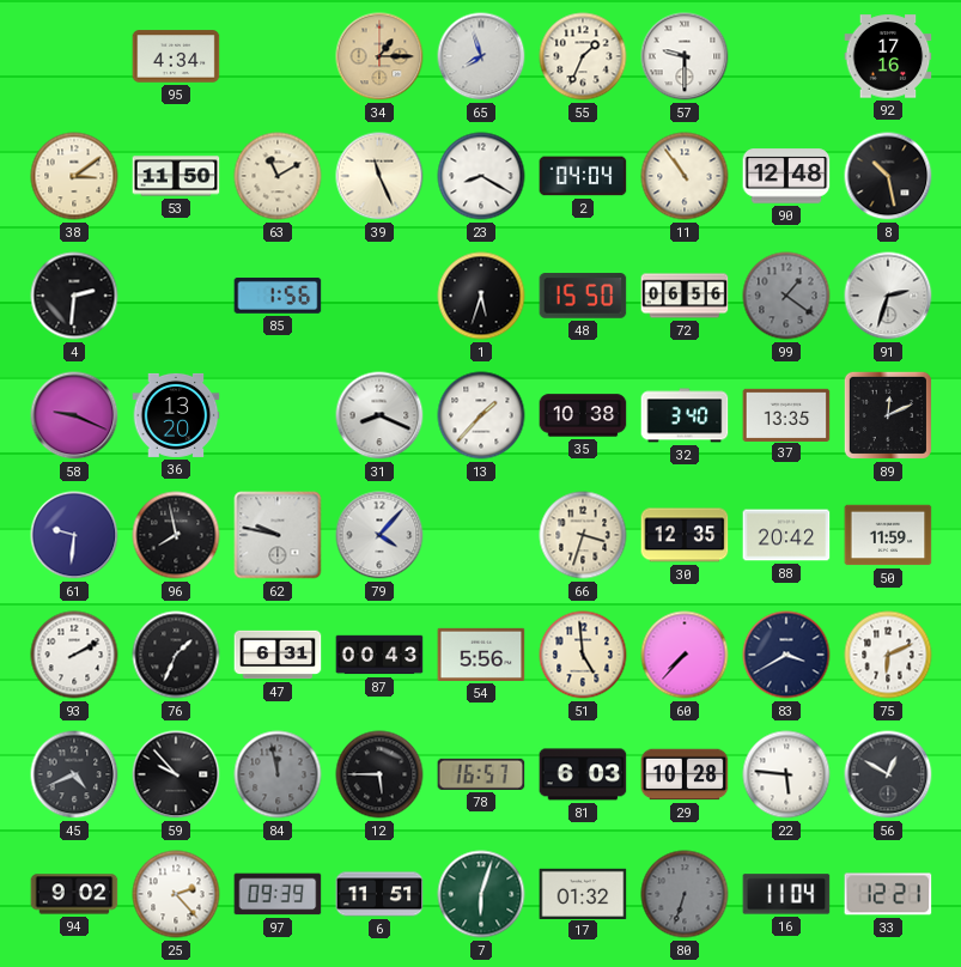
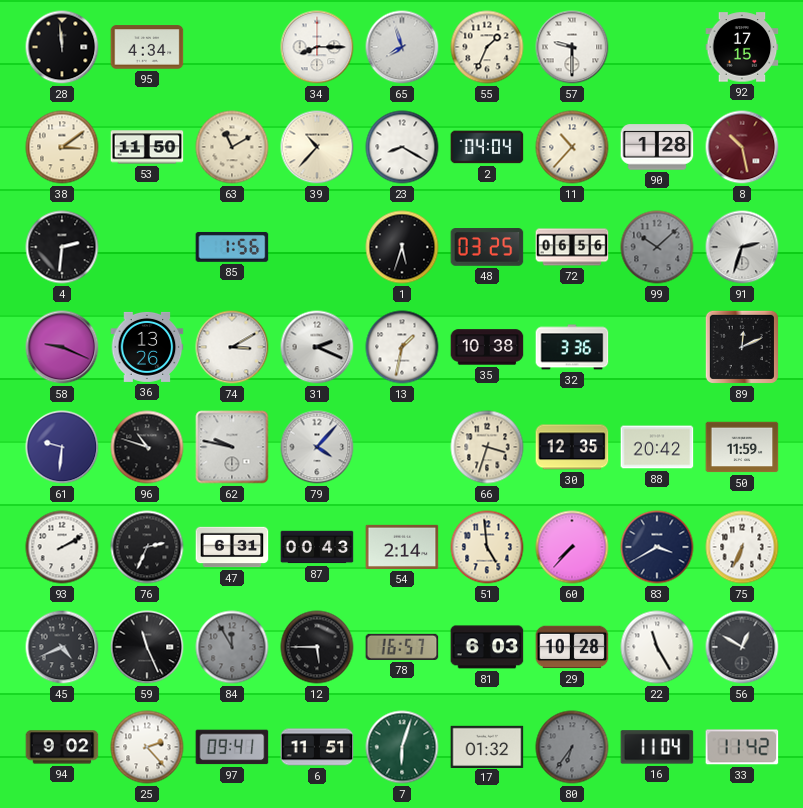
28: none -> 11:59
34: 1:15 -> 8:15
34 dial: champagne -> white
92: 17:16 -> 17:15
39: 11:26 -> 10:37
11: 10:54 -> 10:37
90: 12:48 -> 1:28
8 dial: black -> burgundy
48: 15:50 -> 03:25
99: 1:21 -> 10:08
36: 13:20 -> 13:26
74: none -> 3:10
31: 8:19 -> 2:19
13: 1:37 -> 1:32
32: 3:40 -> 3:36
37: 13:35 -> none
96: 7:58 -> 10:48
76: 1:34 -> 2:34
54: 5:56 -> 2:14
75: 6:11 -> 6:34
59: 9:53 -> 11:26
84: 11:58 -> 11:55
22: 5:46 -> 11:25
97: 09:39 -> 09:41
80: 6:33 -> 6:36
33: 12:21 -> 11:42
